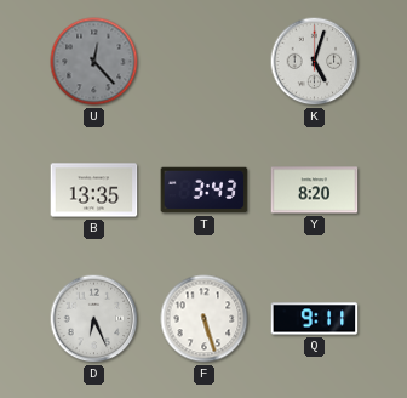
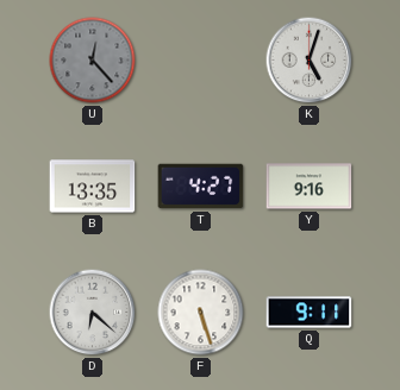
T: 3:43 -> 4:27
Y: 8:20 -> 9:16
D: 6:26 -> 6:22
